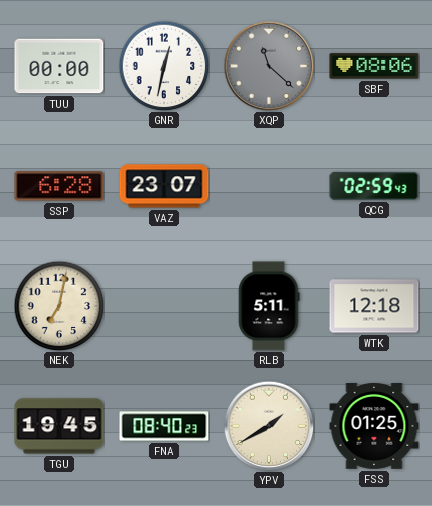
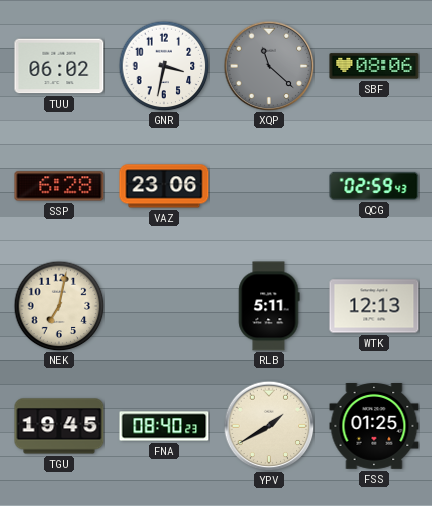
TUU: 00:00 -> 06:02
GNR: 12:32 -> 3:32
VAZ: 23:07 -> 23:06
WTK: 12:18 -> 12:13
